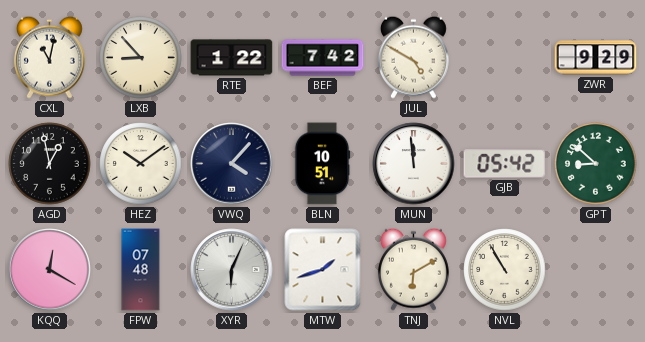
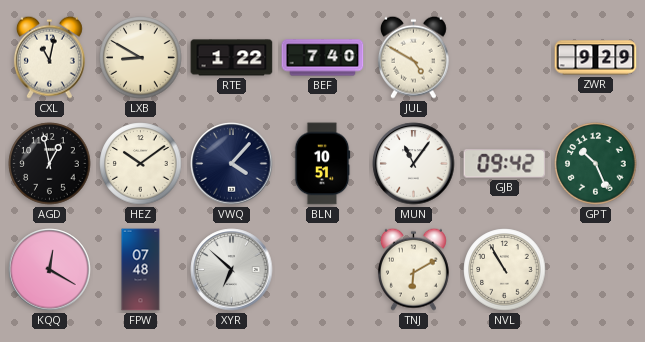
LXB: 8:53 -> 8:50
BEF: 7:42 -> 7:40
MUN: 11:59 -> 11:06
GJB: 05:42 -> 09:42
GPT: 8:52 -> 10:26
XYR: 6:04 -> 6:52
MTW: 1:42 -> none
